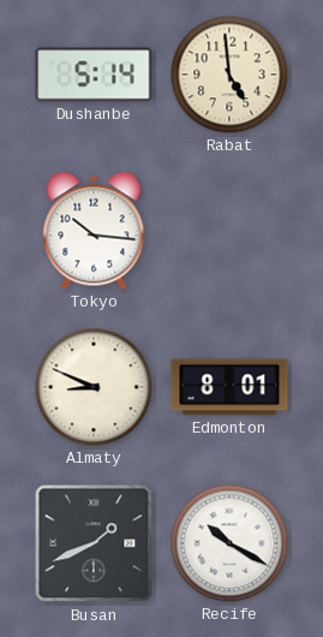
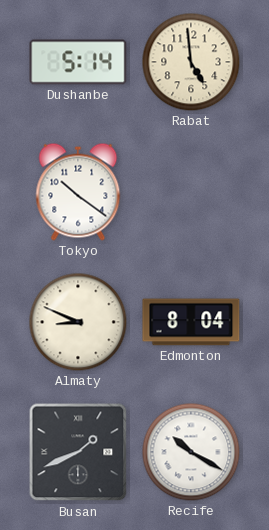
Tokyo: 10:16 -> 10:21
Edmonton: 8:01 -> 8:04
